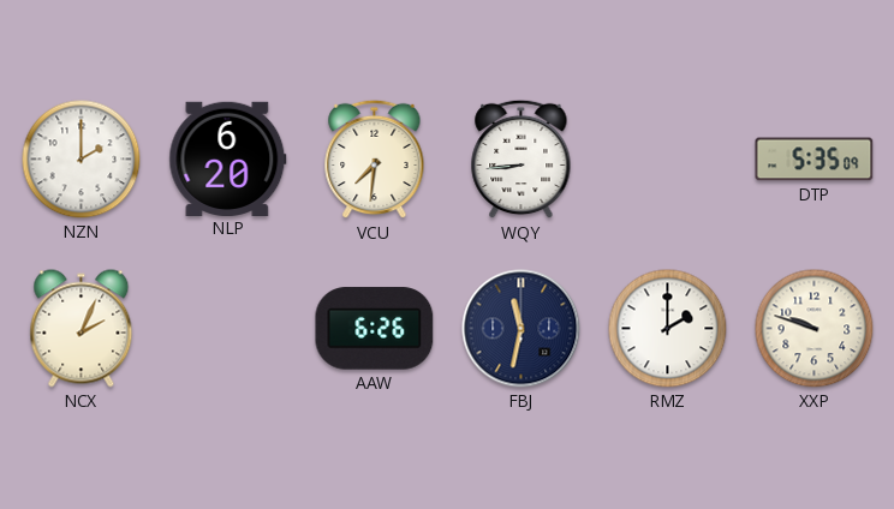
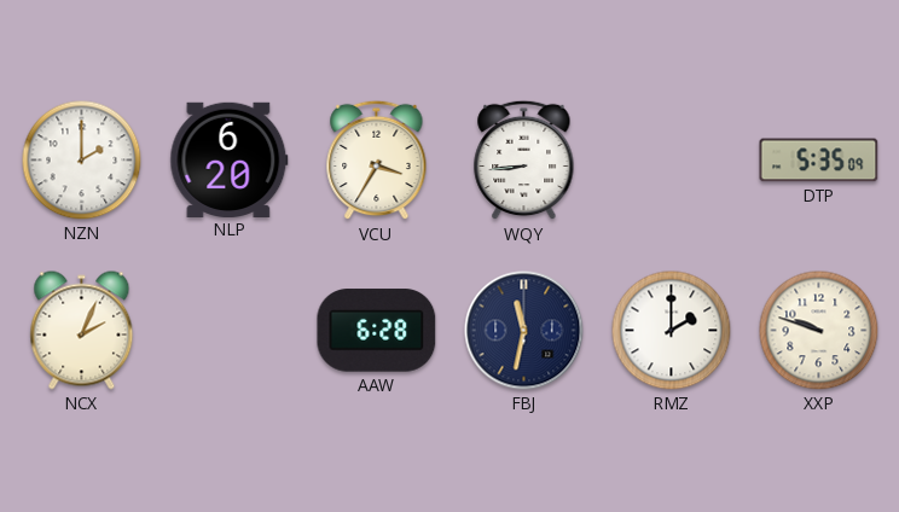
VCU: 7:31 -> 3:35
AAW: 6:26 -> 6:28
